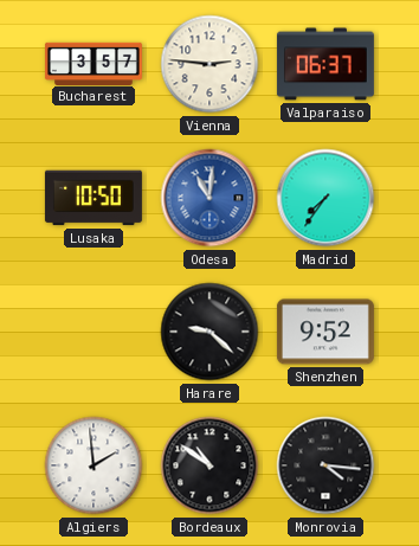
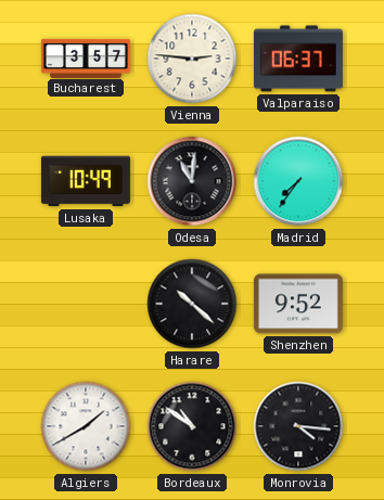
Lusaka: 10:50 -> 10:49
Odesa dial: blue -> black
Harare: 9:22 -> 10:22
Algiers: 1:59 -> 1:40
